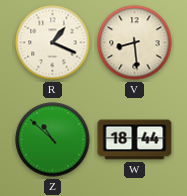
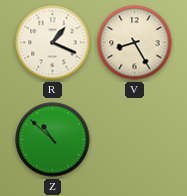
V: 8:29 -> 8:25
W: 18:44 -> none
